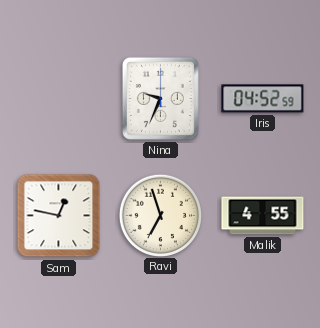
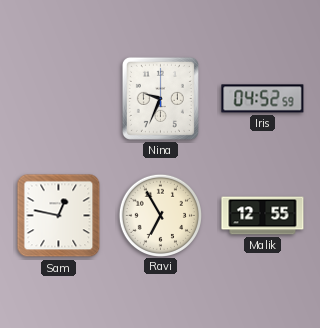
Ravi: 6:57 -> 6:55
Malik: 4:55 -> 12:55
